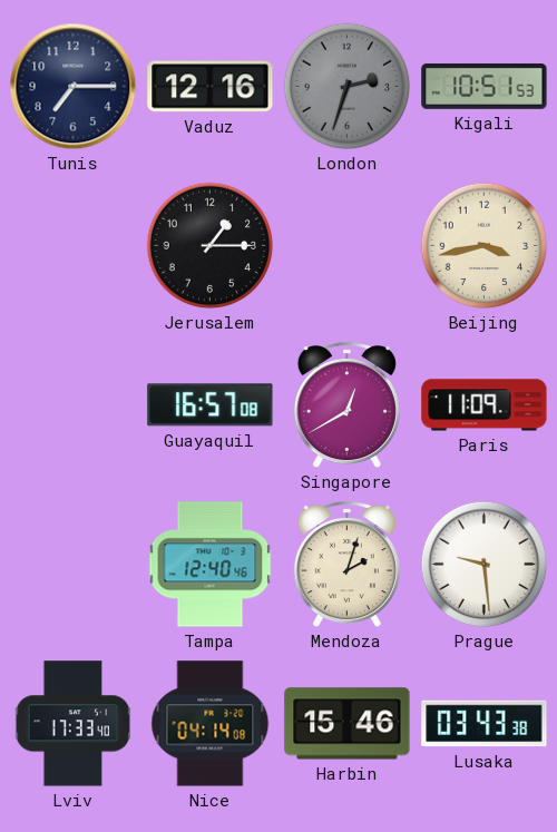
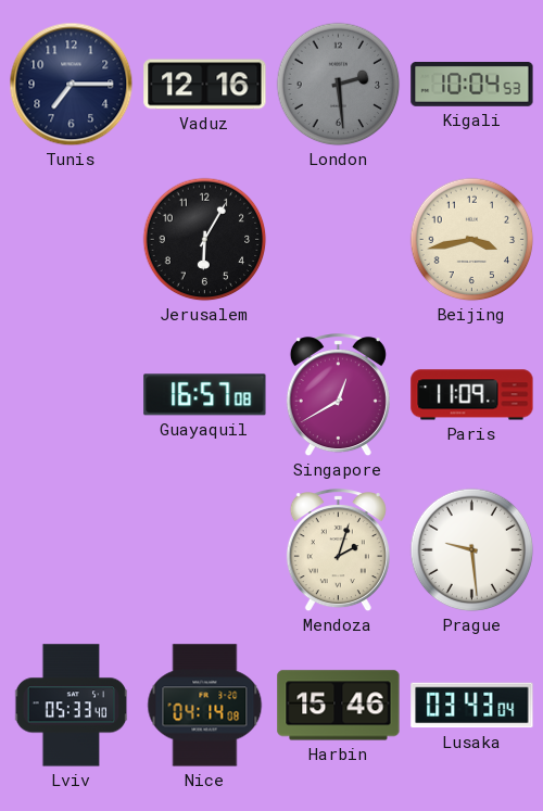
London: 2:33 -> 2:29
Kigali: 10:51 -> 10:04
Jerusalem: 1:15 -> 6:05
Tampa: 12:40 -> none
Lviv: 17:33 -> 05:33
Lusaka: 03:43:38 -> 03:43:04
